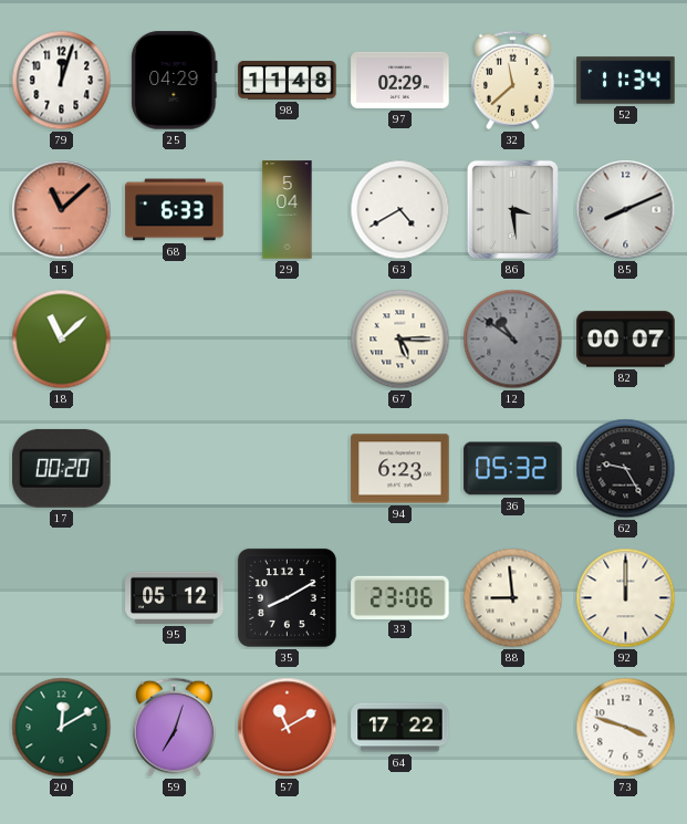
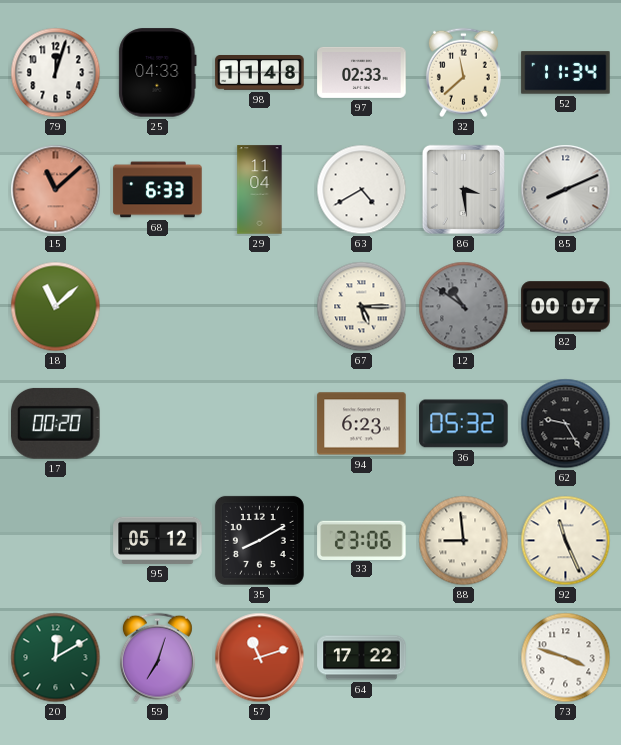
25: 04:29 -> 04:33
97: 02:29 -> 02:33
29: 5:04 -> 11:04
92: 12:00 -> 11:26
57: 11:10 -> 11:12
